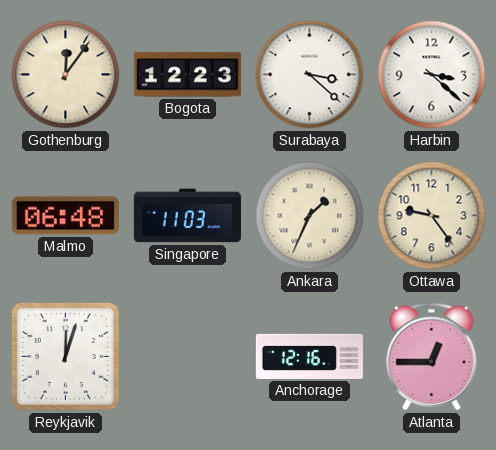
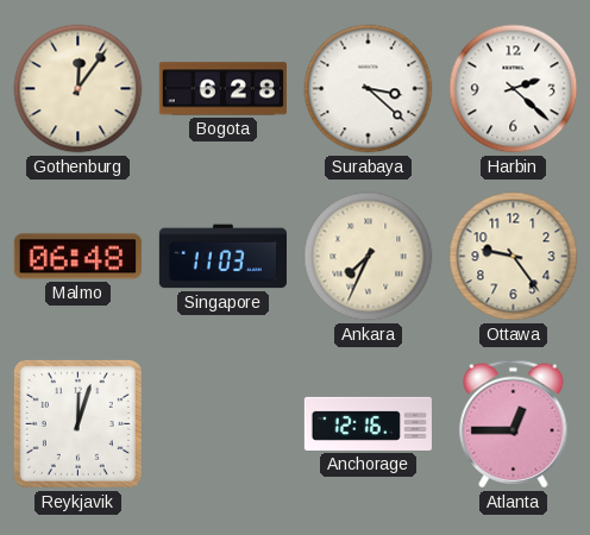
Bogota: 12:23 -> 6:28
Harbin: 3:22 -> 2:22
Ankara: 1:34 -> 7:34
